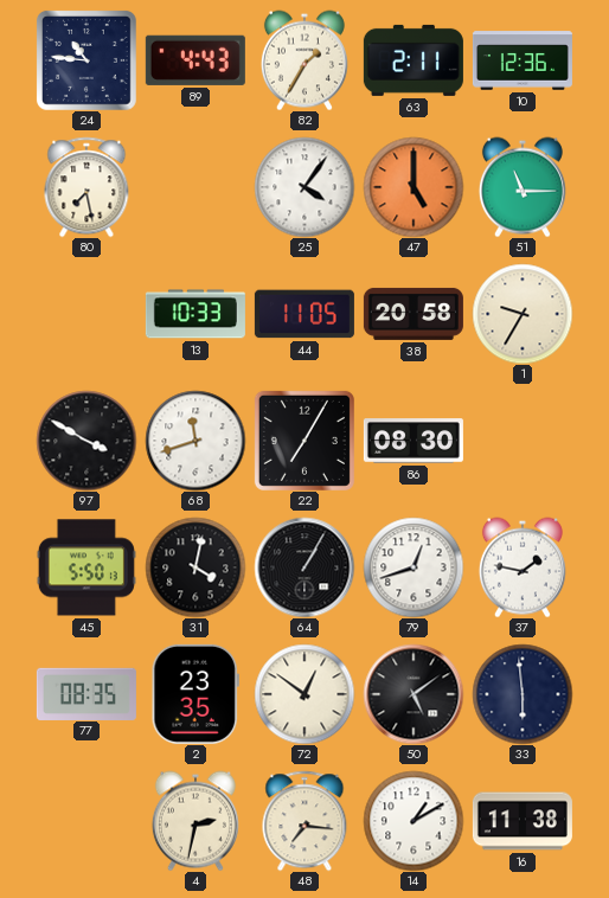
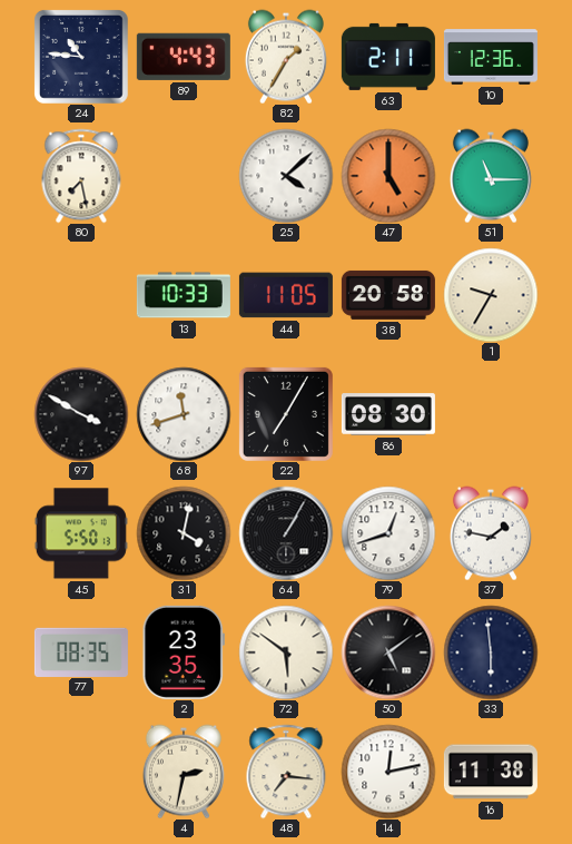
25: 4:06 -> 4:08
72: 12:51 -> 5:51
14: 1:10 -> 12:13
